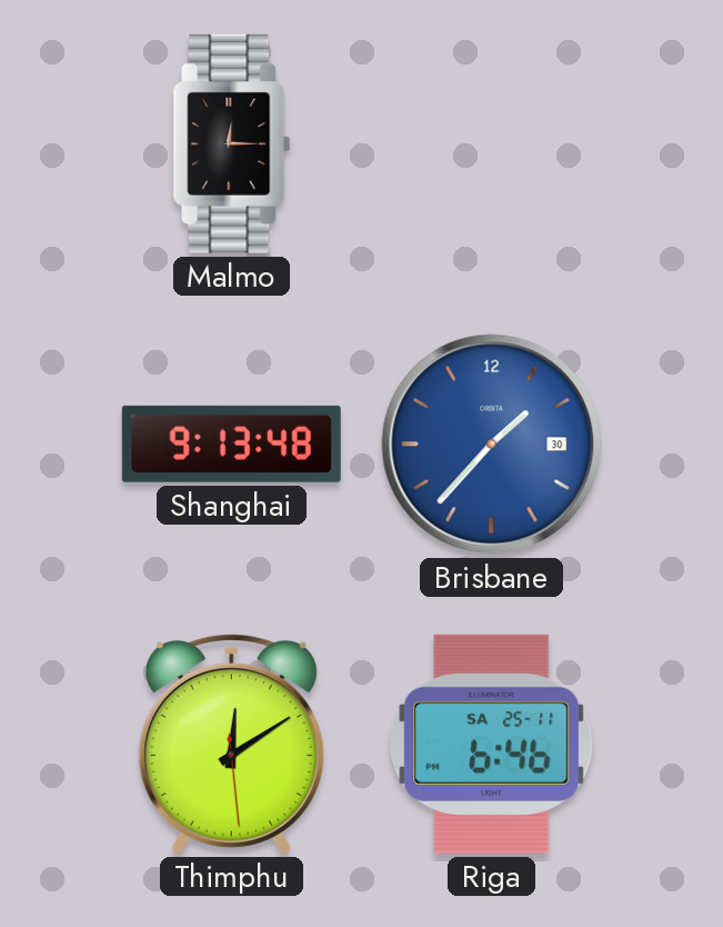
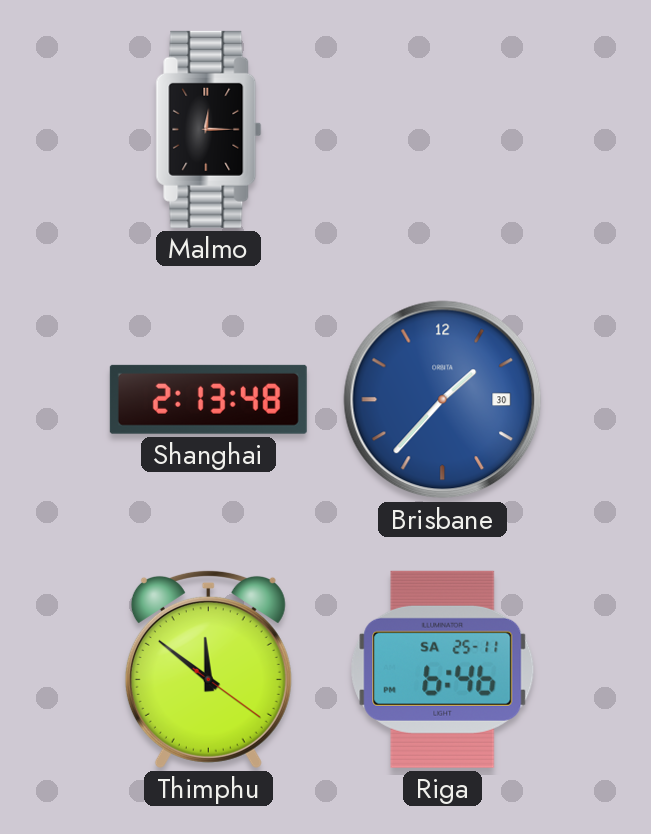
Shanghai: 9:13 -> 2:13
Thimphu: 12:09 -> 11:51
